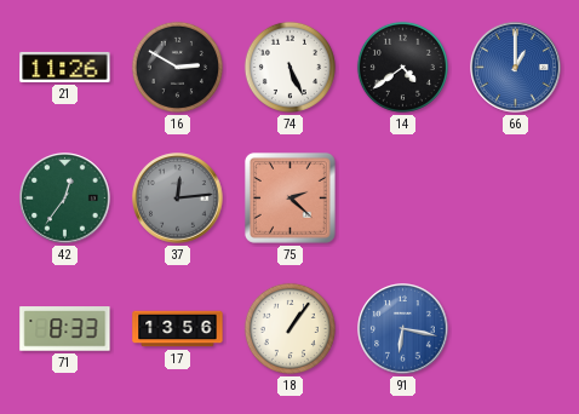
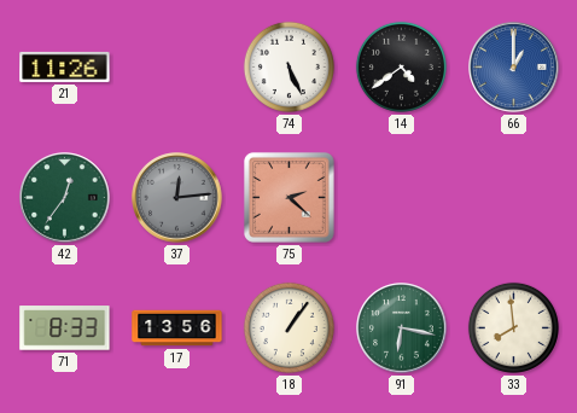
16: 2:50 -> none
91 dial: blue -> green
33: none -> 7:59
